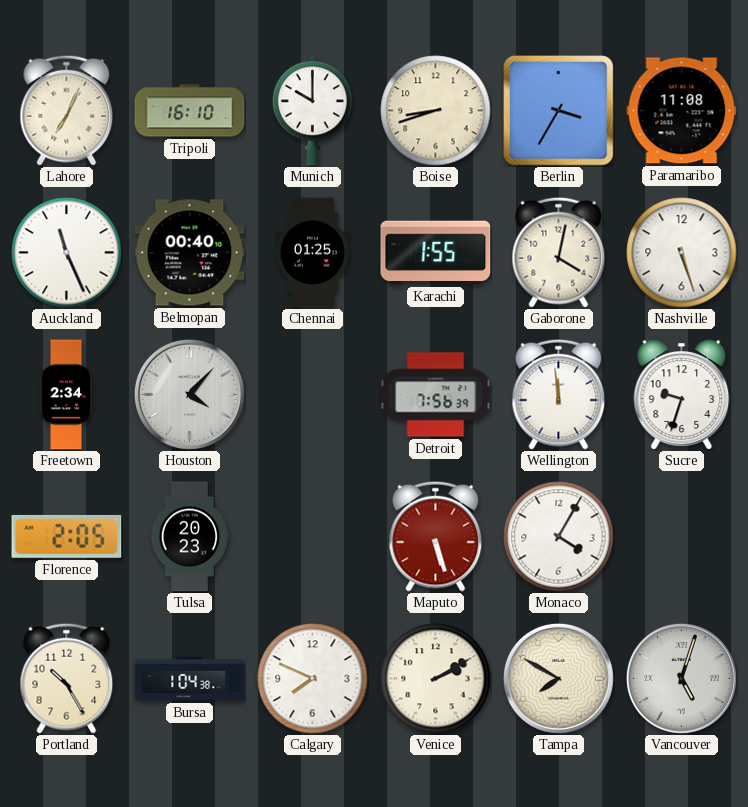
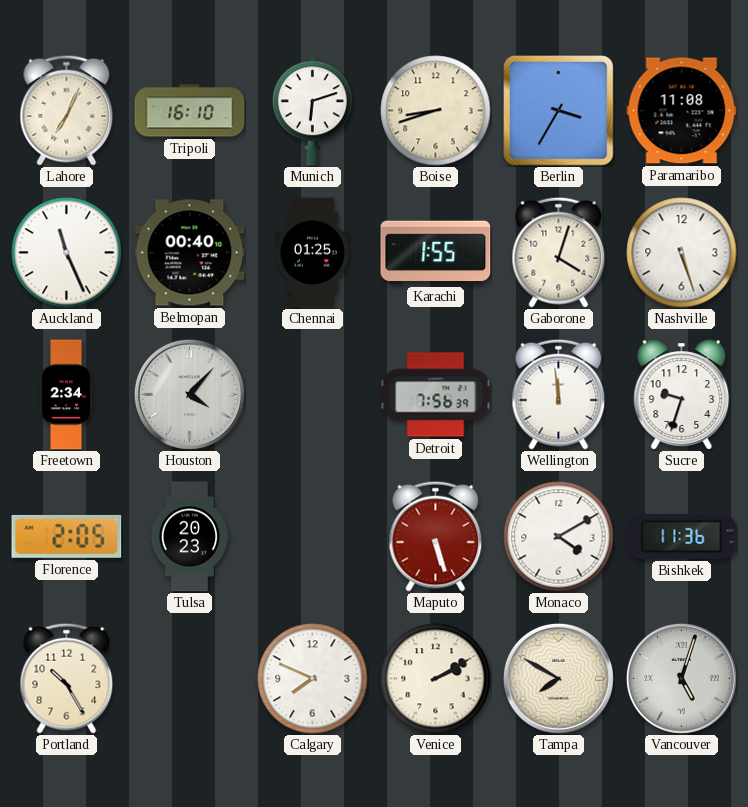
Munich: 10:00 -> 6:12
Gaborone: 4:02 -> 4:03
Monaco: 4:05 -> 4:10
Bishkek: none -> 11:36
Bursa: 1:04 -> none
